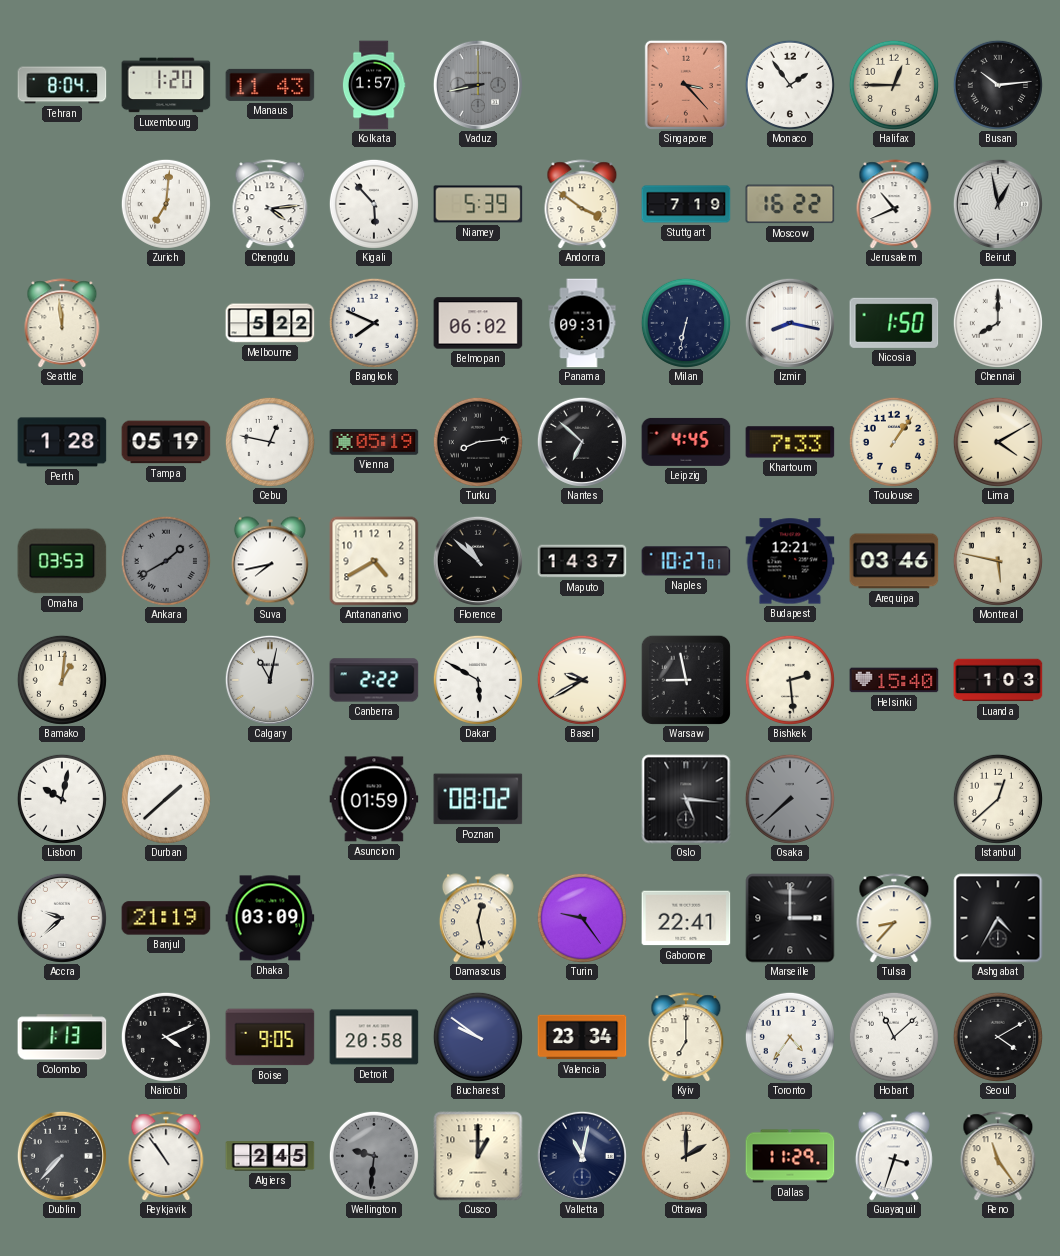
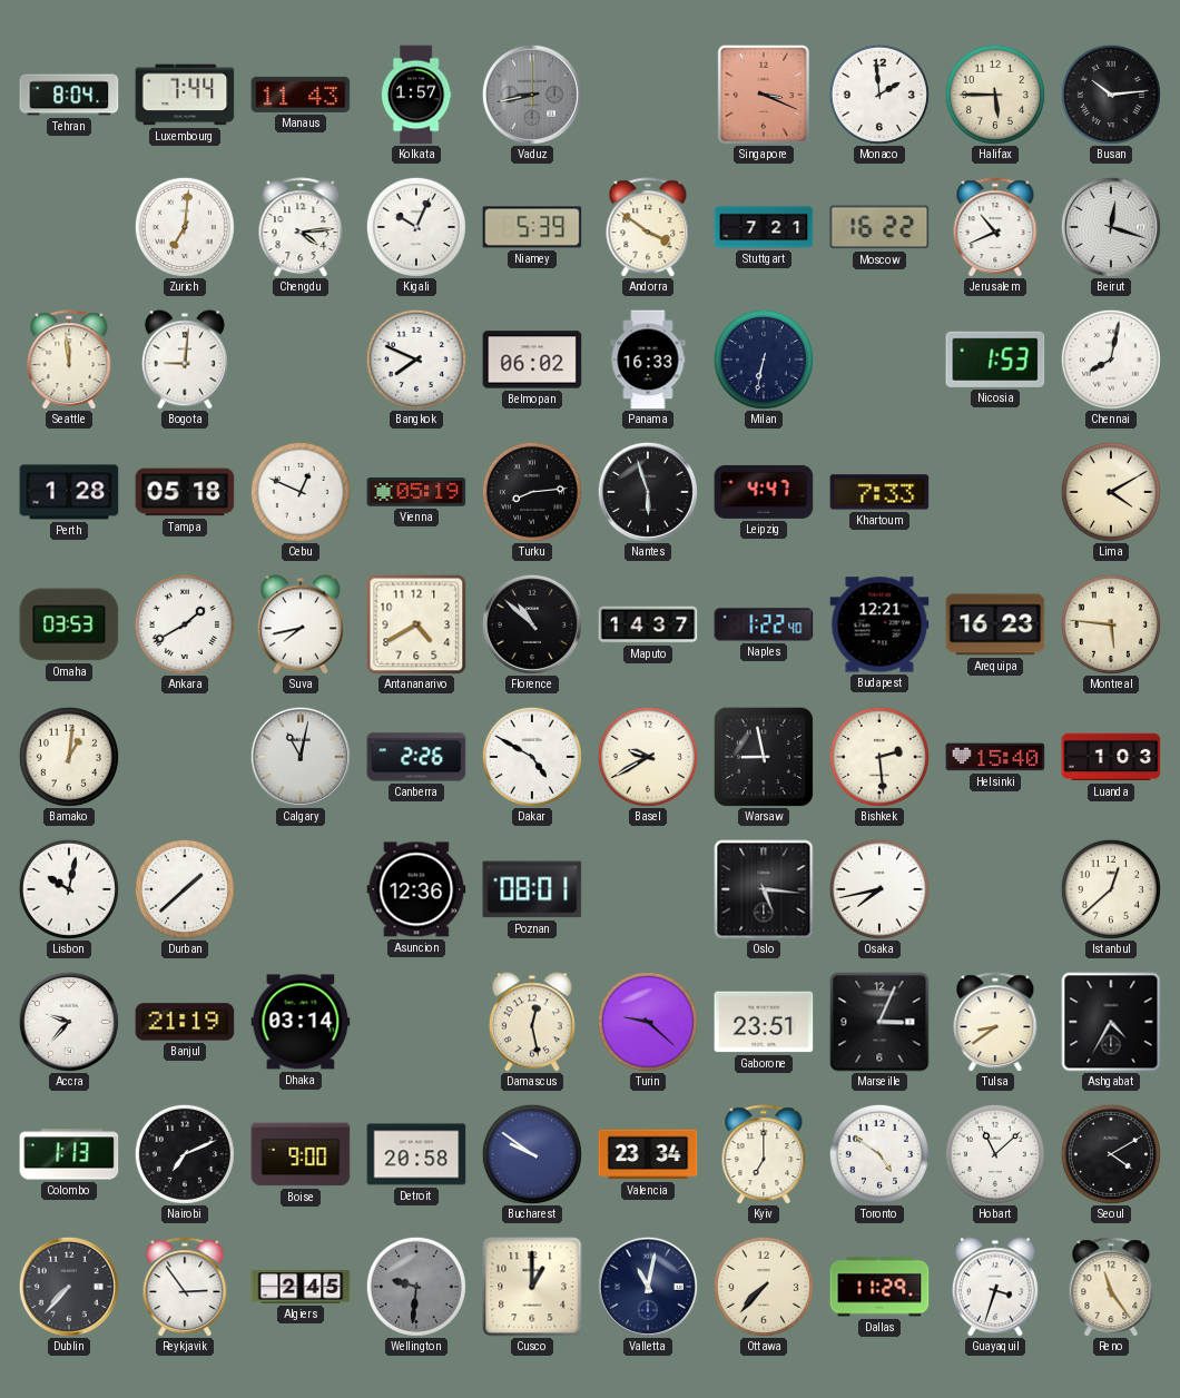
Luxembourg: 1:20 -> 7:44
Singapore: 3:23 -> 3:19
Monaco: 1:54 -> 1:59
Halifax: 12:45 -> 5:45
Kigali: 5:53 -> 10:04
Stuttgart: 7:19 -> 7:21
Beirut: 12:58 -> 12:18
Bogota: none -> 9:01
Melbourne: 5:22 -> none
Panama: 09:31 -> 16:33
Izmir: 8:17 -> none
Nicosia: 1:50 -> 1:53
Chennai: 8:00 -> 8:02
Tampa: 05:19 -> 05:18
Cebu: 12:47 -> 12:49
Nantes: 6:52 -> 5:57
Leipzig: 4:45 -> 4:47
Toulouse: 1:06 -> none
Ankara dial: grey -> white
Naples: 10:27 -> 1:22
Arequipa: 03:46 -> 16:23
Montreal: 5:47 -> 5:46
Canberra: 2:22 -> 2:26
Dakar: 5:50 -> 4:50
Asuncion: 01:59 -> 12:36
Poznan: 08:02 -> 08:01
Osaka: 7:38 -> 7:43
Osaka dial: grey -> white
Accra: 9:38 -> 9:37
Dhaka: 03:09 -> 03:14
Turin: 9:24 -> 9:22
Gaborone: 22:41 -> 23:51
Marseille: 3:00 -> 3:04
Tulsa: 8:37 -> 8:39
Nairobi: 4:11 -> 7:11
Boise: 9:05 -> 9:00
Toronto: 4:36 -> 4:51
Reykjavik: 10:54 -> 2:54
Ottawa: 2:00 -> 7:37
